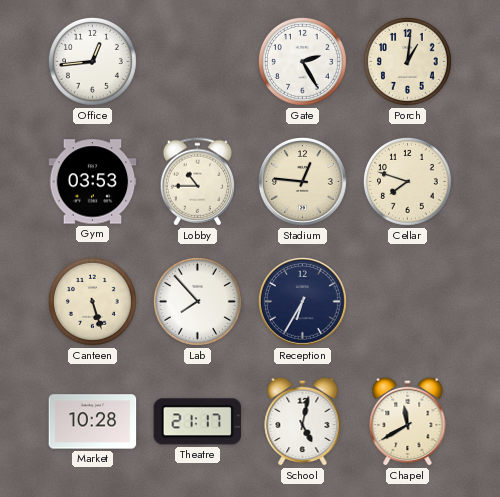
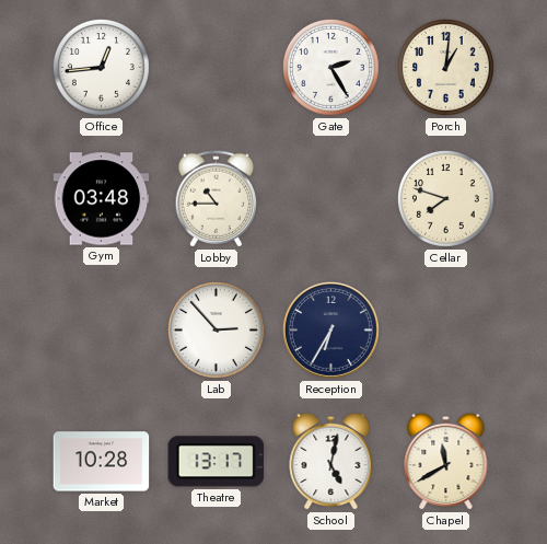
Gym: 03:53 -> 03:48
Stadium: 12:46 -> none
Canteen: 5:27 -> none
Lab: 7:53 -> 2:53
Theatre: 21:17 -> 13:17
